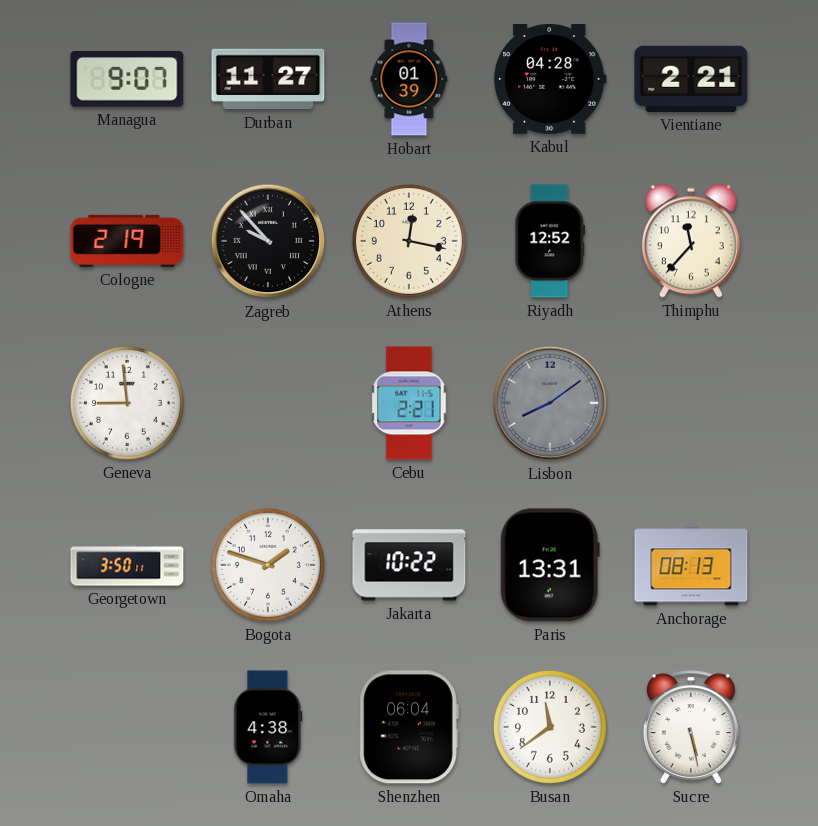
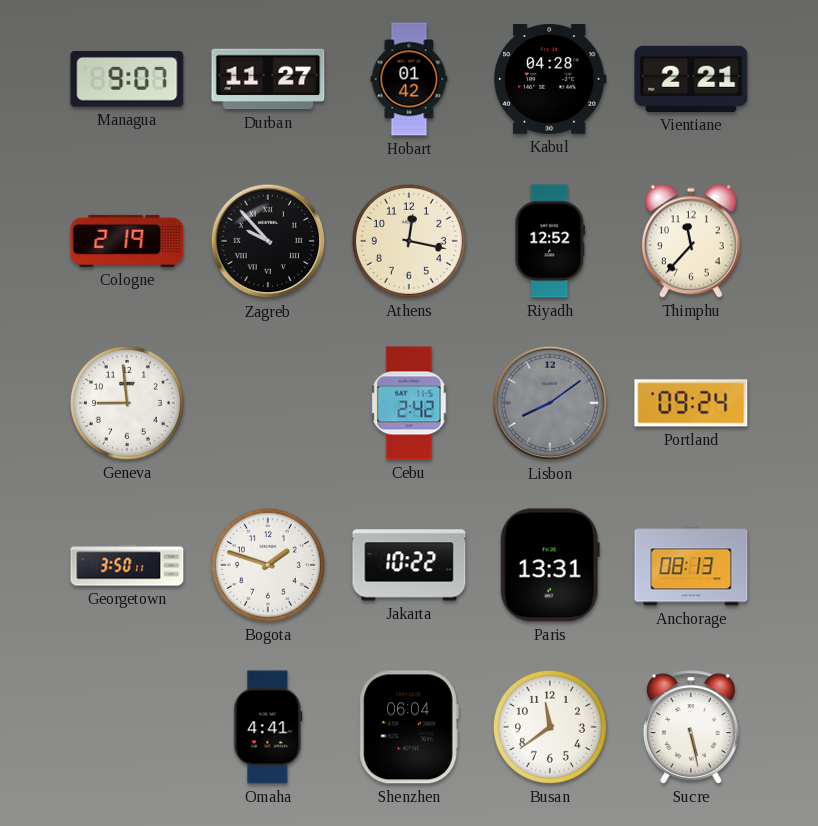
Hobart: 01:39 -> 01:42
Cebu: 2:21 -> 2:42
Portland: none -> 09:24
Omaha: 4:38 -> 4:41
